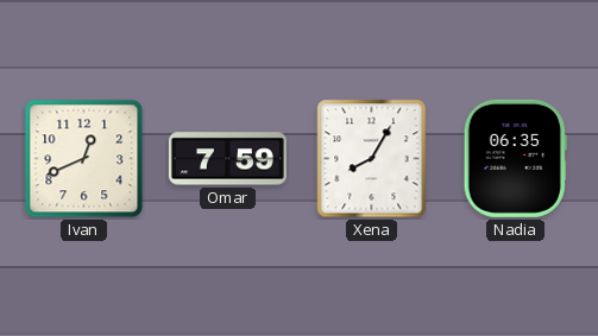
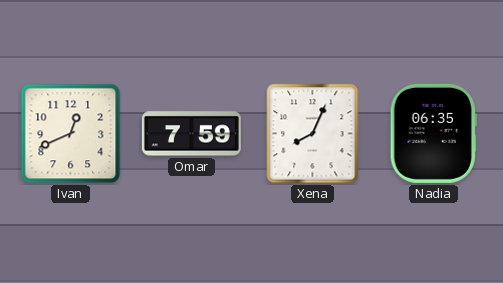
Xena: 8:05 -> 8:04
